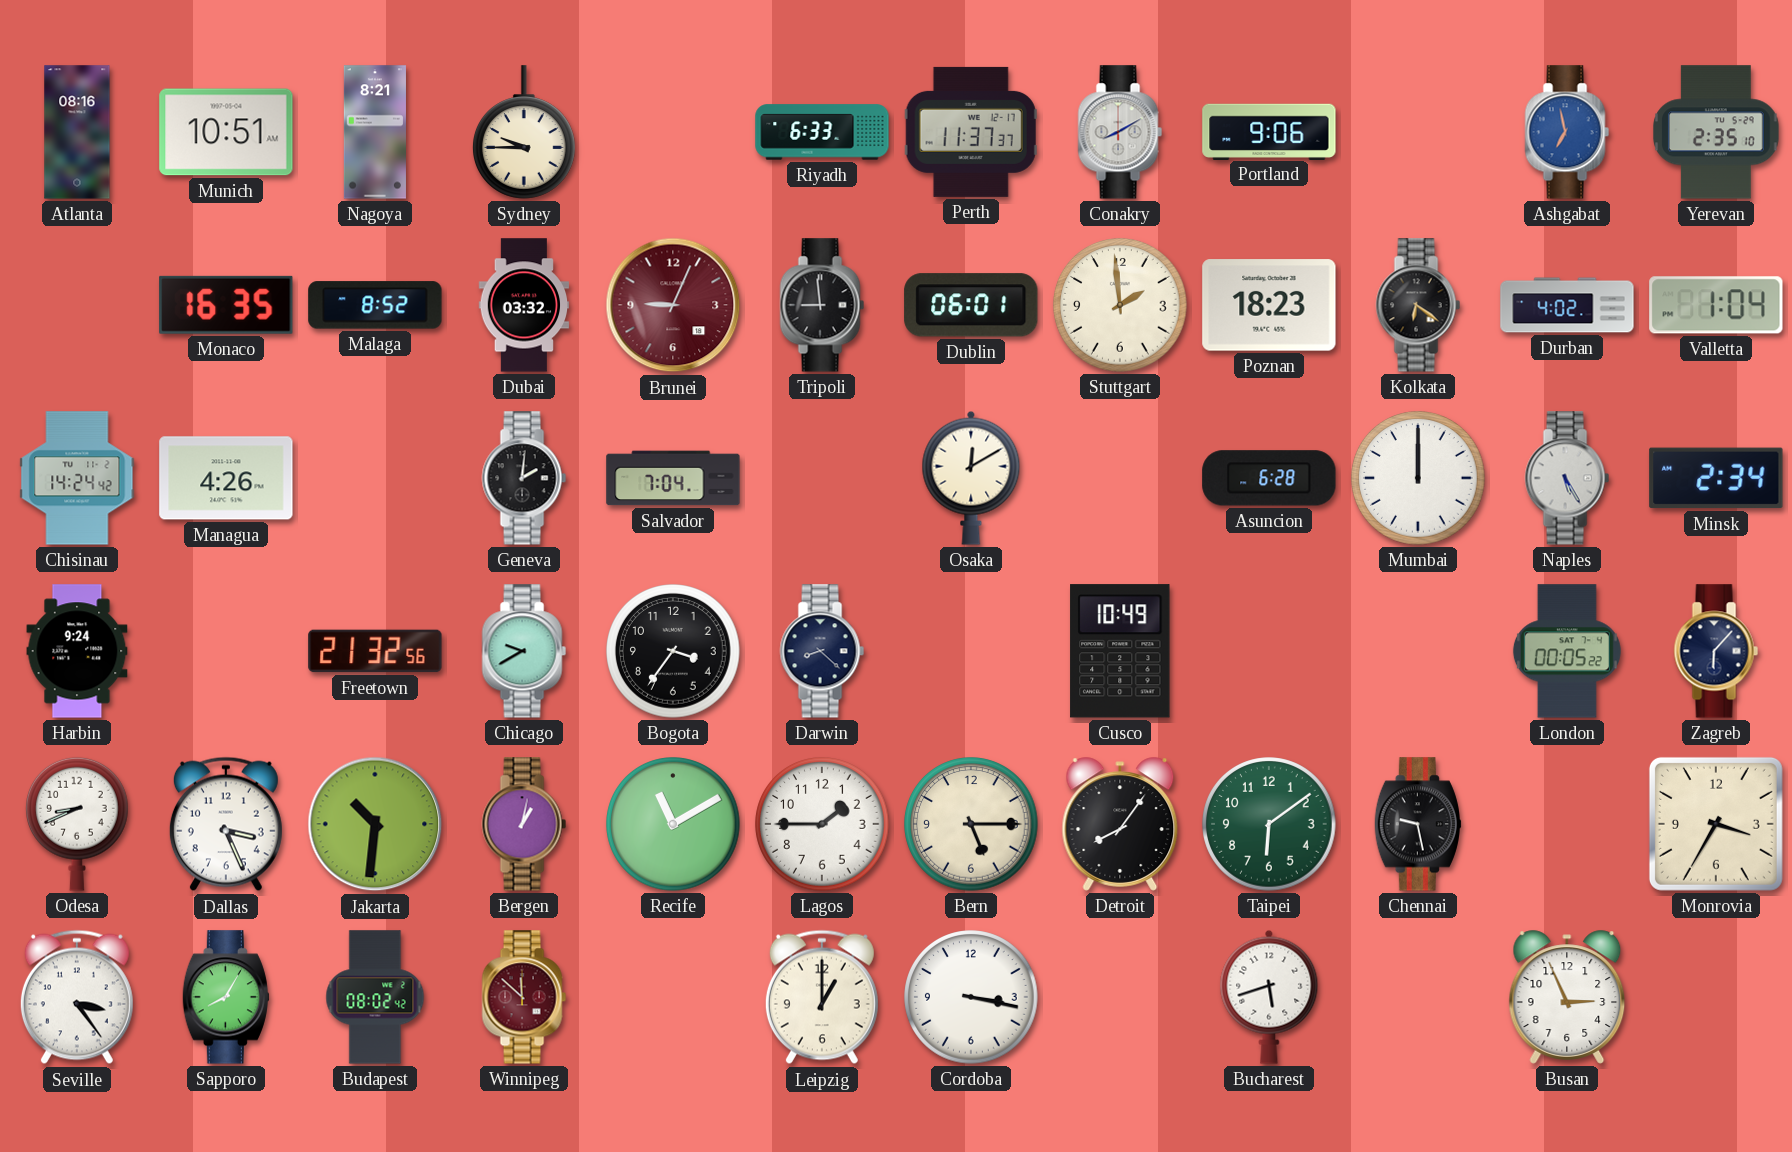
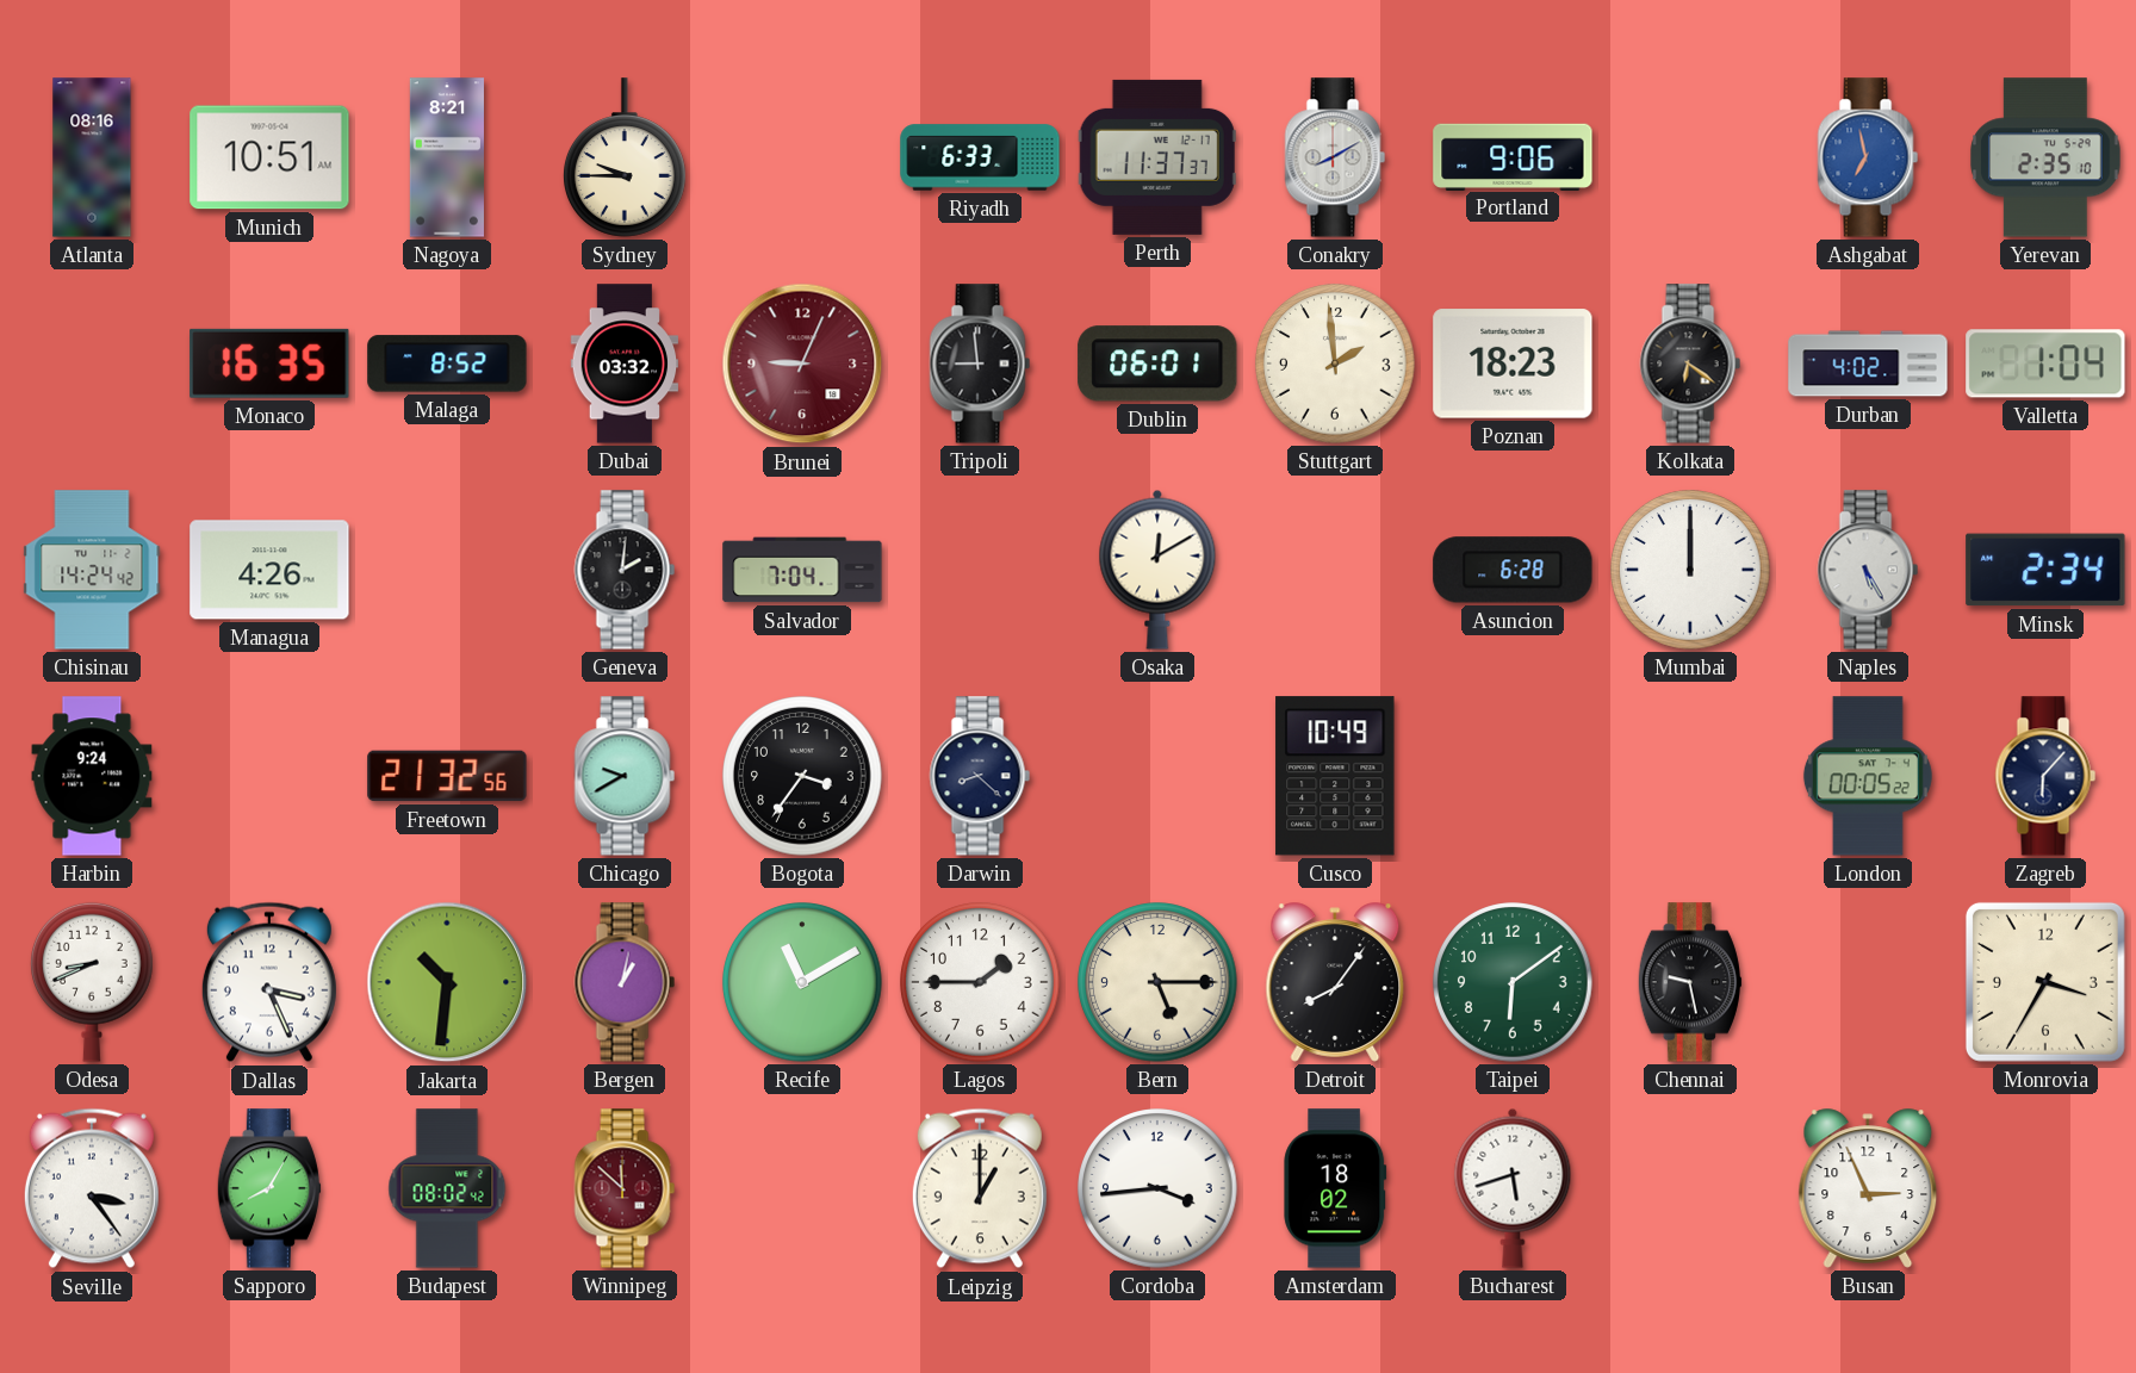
Cordoba: 3:17 -> 3:44
Amsterdam: none -> 18:02
